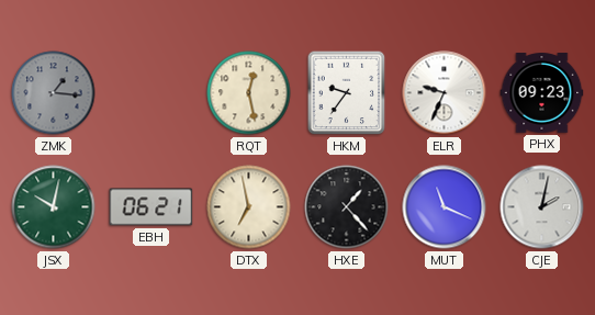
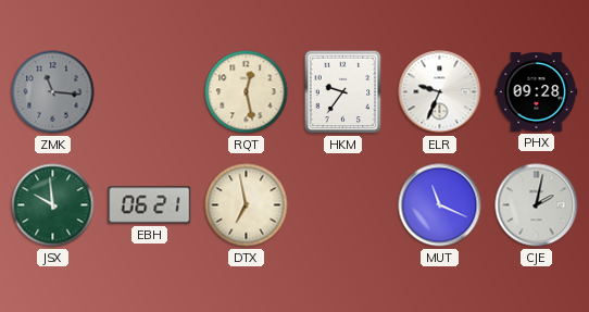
ZMK: 1:16 -> 11:16
PHX: 09:23 -> 09:28
JSX: 10:02 -> 9:59
HXE: 1:23 -> none
